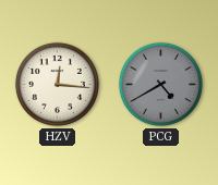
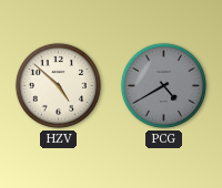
HZV: 12:16 -> 4:52
